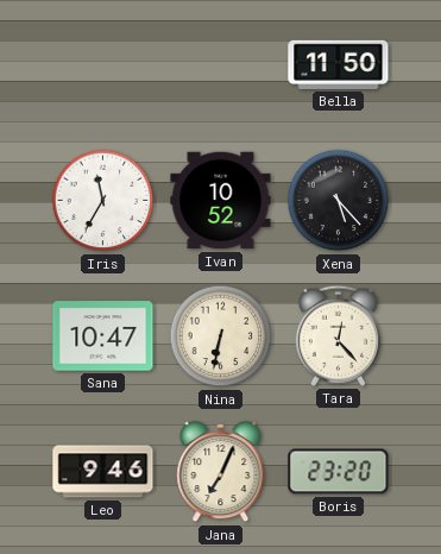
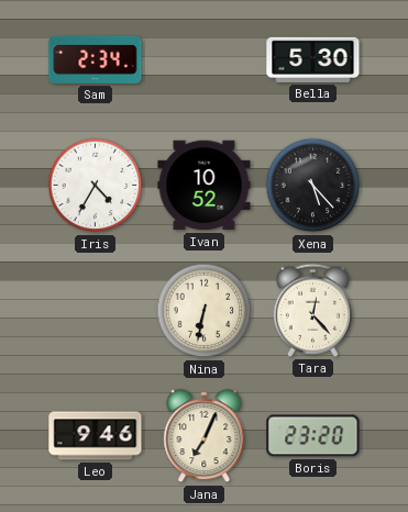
Sam: none -> 2:34
Bella: 11:50 -> 5:30
Iris: 11:35 -> 4:35
Sana: 10:47 -> none
